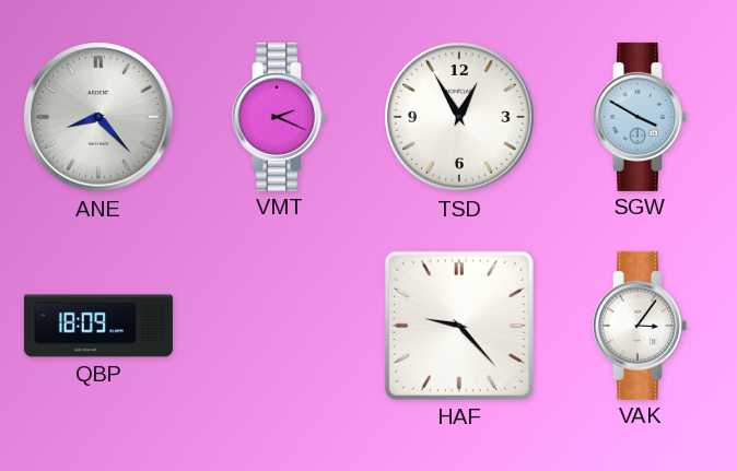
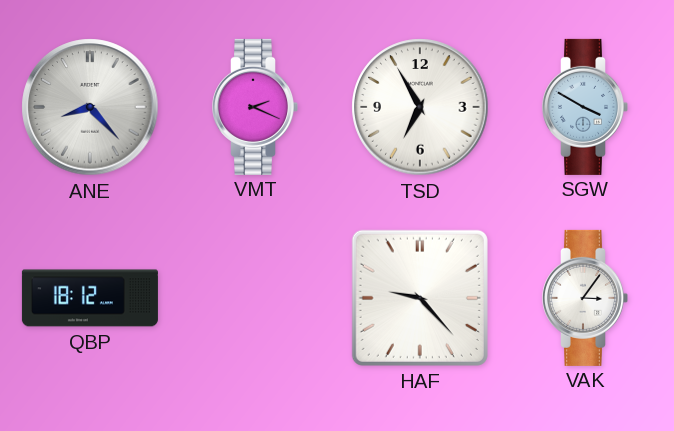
TSD: 12:55 -> 6:55
QBP: 18:09 -> 18:12
